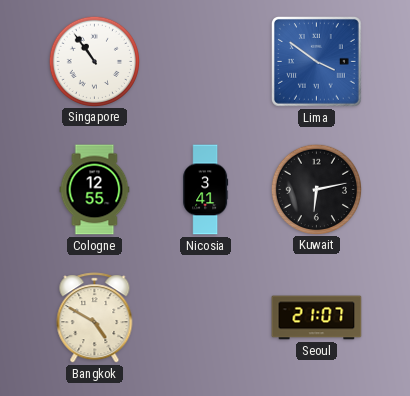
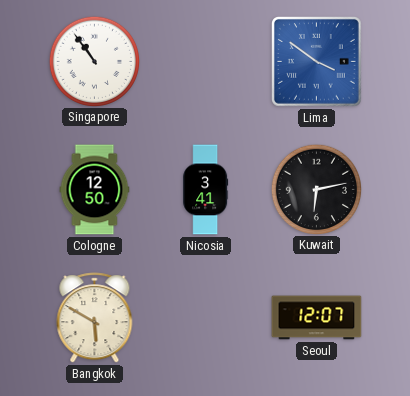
Cologne: 12:55 -> 12:50
Bangkok: 4:50 -> 5:50
Seoul: 21:07 -> 12:07
